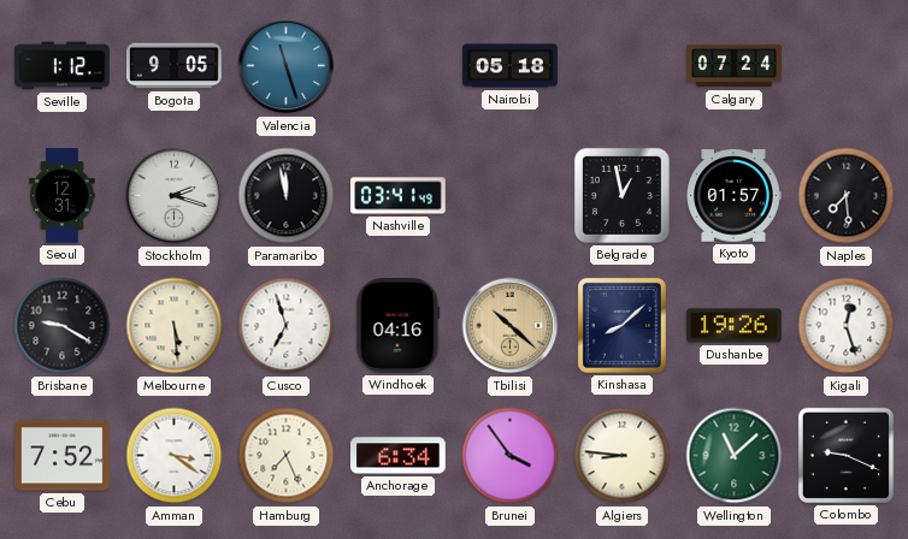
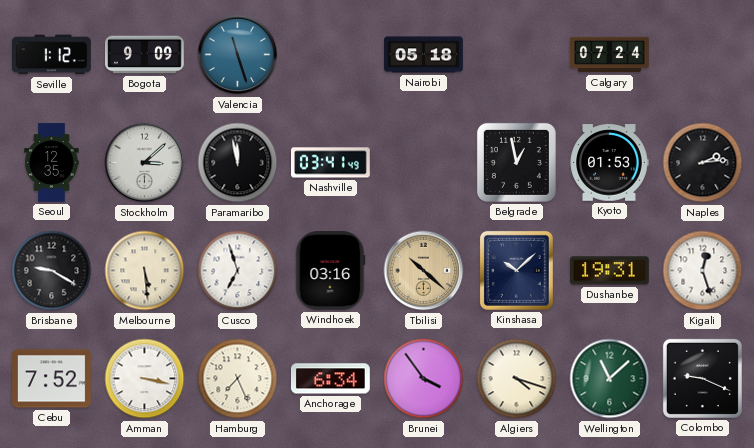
Bogota: 9:05 -> 9:09
Seoul: 12:31 -> 12:35
Stockholm: 2:18 -> 3:08
Kyoto: 01:57 -> 01:53
Naples: 7:29 -> 2:14
Windhoek: 04:16 -> 03:16
Kinshasa: 8:08 -> 10:08
Dushanbe: 19:26 -> 19:31
Amman: 3:21 -> 3:17
Algiers: 8:46 -> 4:18
